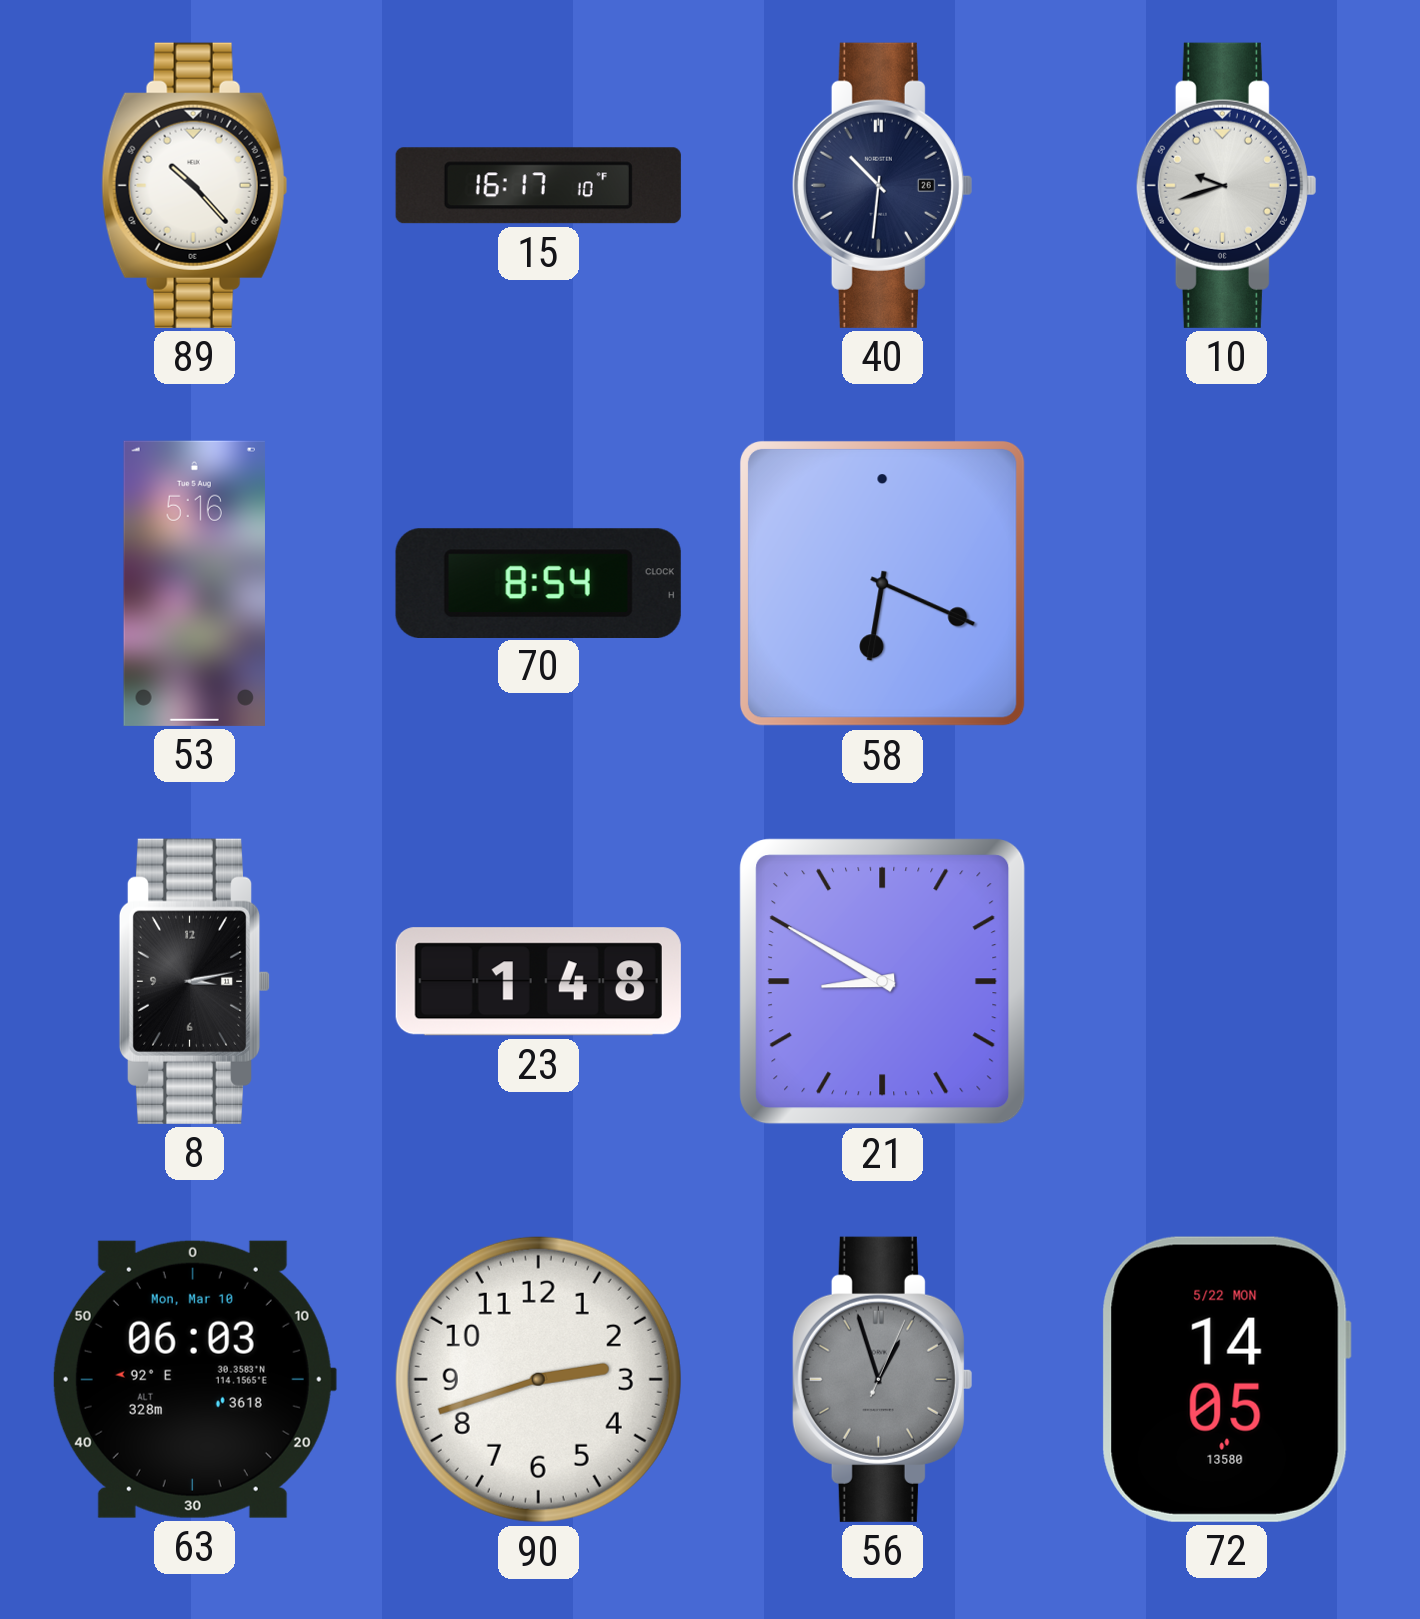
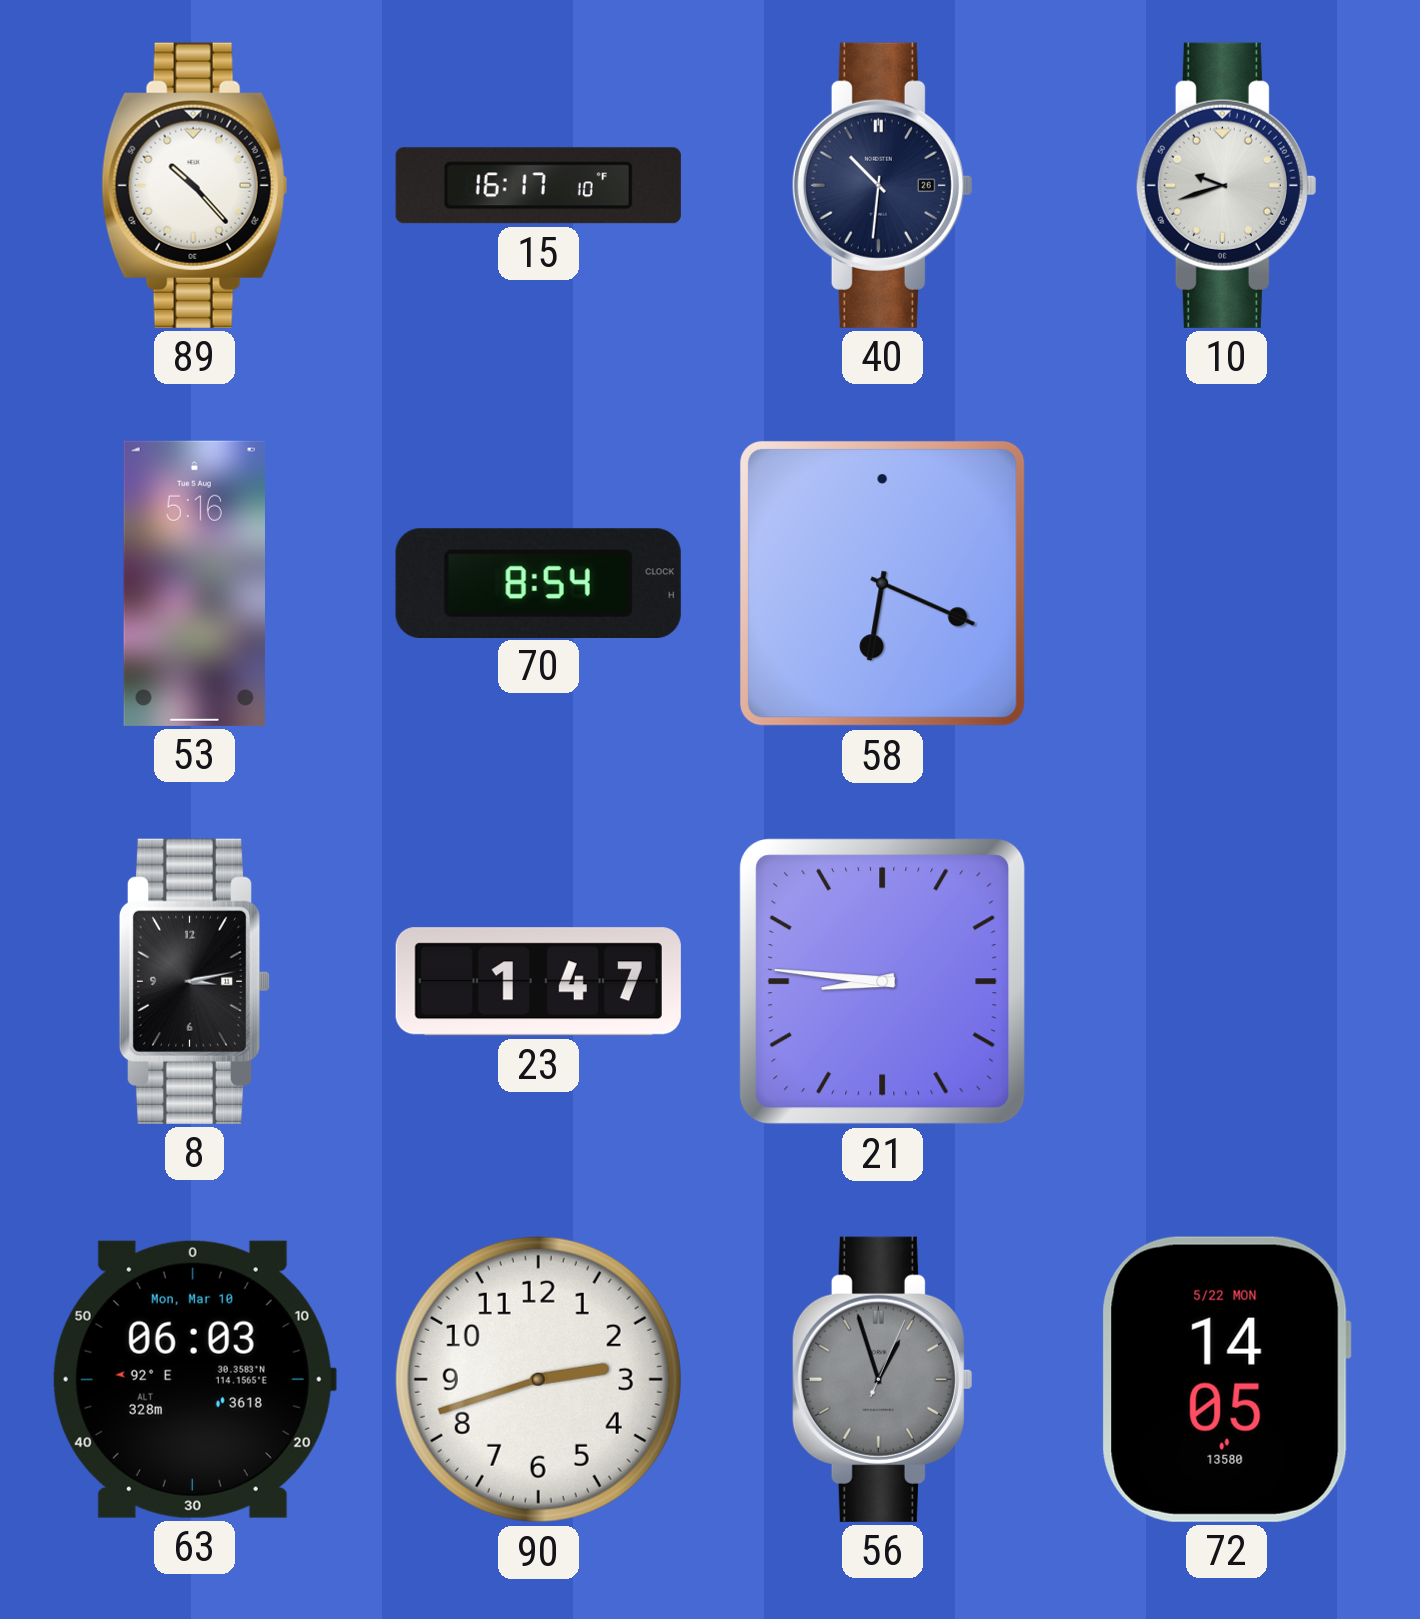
23: 1:48 -> 1:47
21: 8:50 -> 8:46
